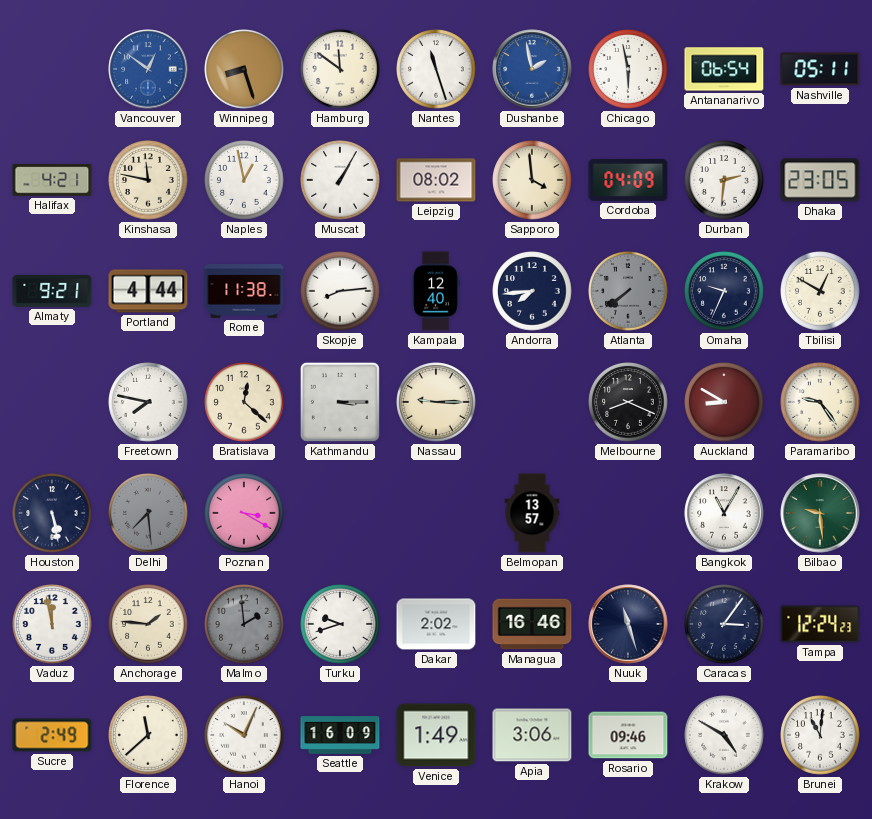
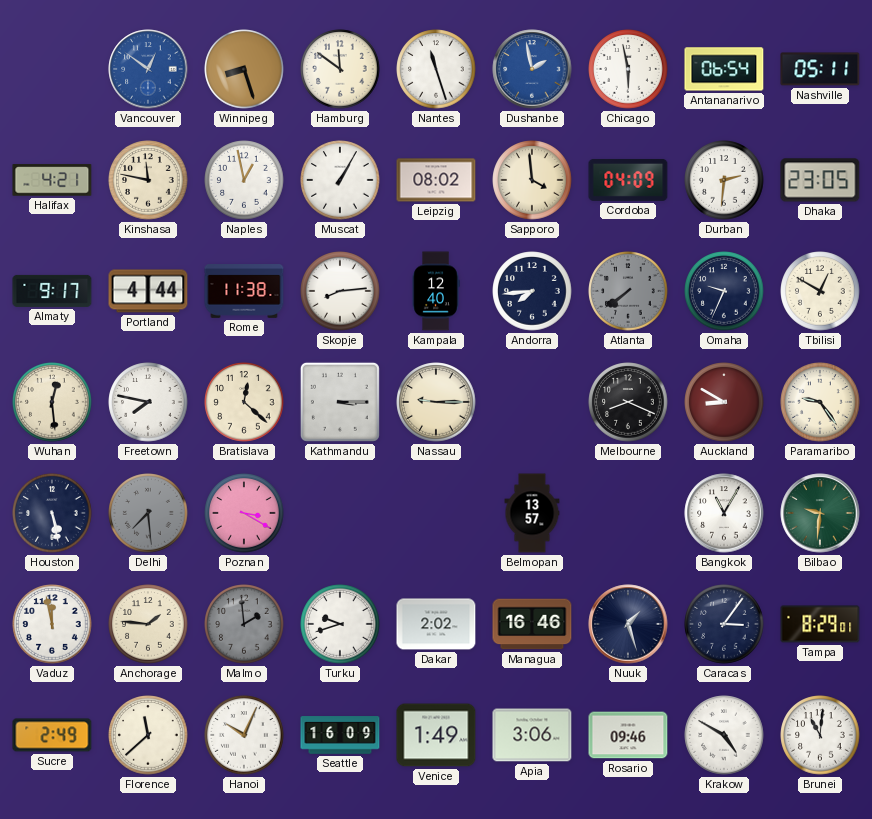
Almaty: 9:21 -> 9:17
Wuhan: none -> 12:29
Bilbao: 9:29 -> 9:31
Nuuk: 11:27 -> 1:27
Tampa: 12:24 -> 8:29
